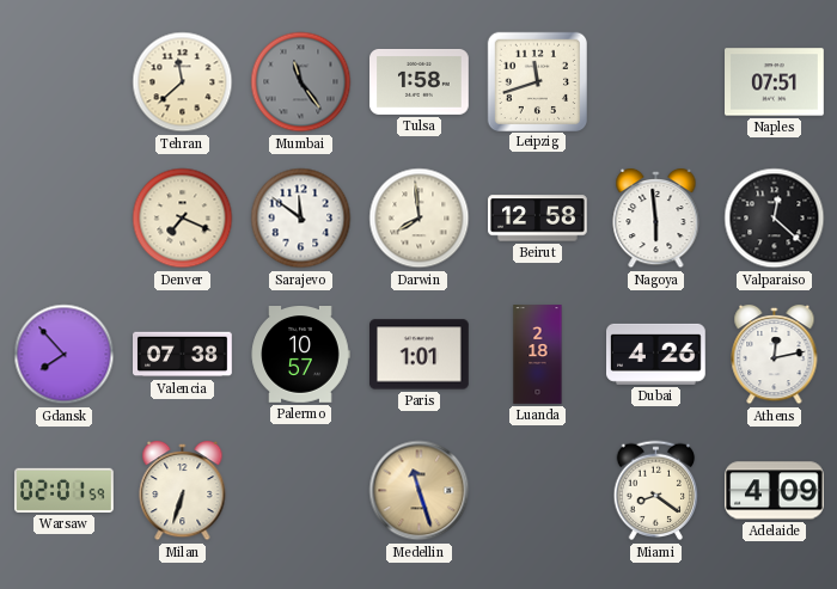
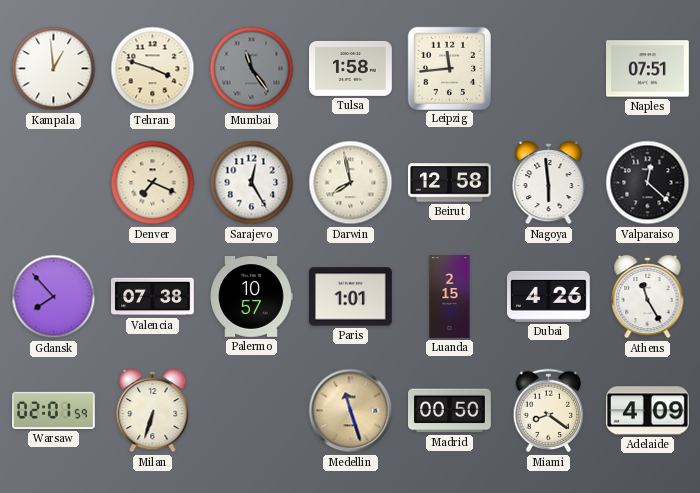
Kampala: none -> 12:59
Tehran: 11:38 -> 3:48
Leipzig: 11:42 -> 11:44
Sarajevo: 11:51 -> 12:25
Darwin: 7:59 -> 7:58
Luanda: 2:18 -> 2:15
Athens: 12:13 -> 11:25
Madrid: none -> 00:50
